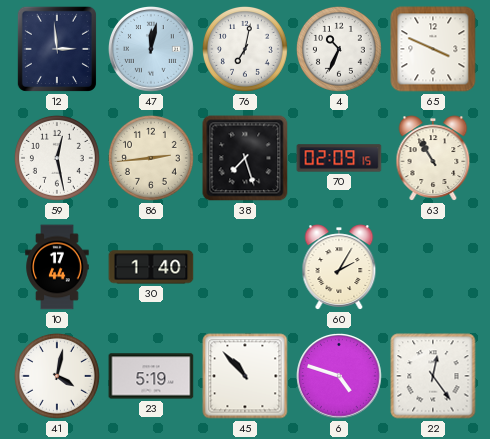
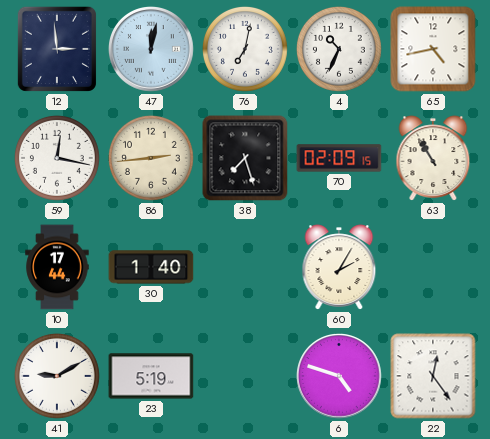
65: 3:49 -> 4:43
59: 12:28 -> 12:17
41: 4:02 -> 9:10
45: 10:53 -> none
